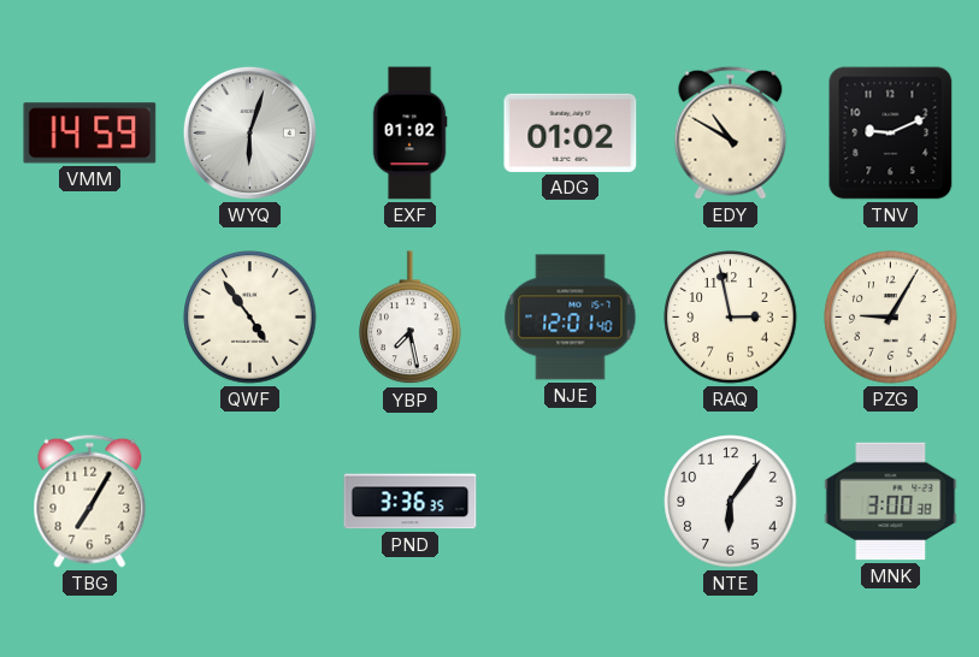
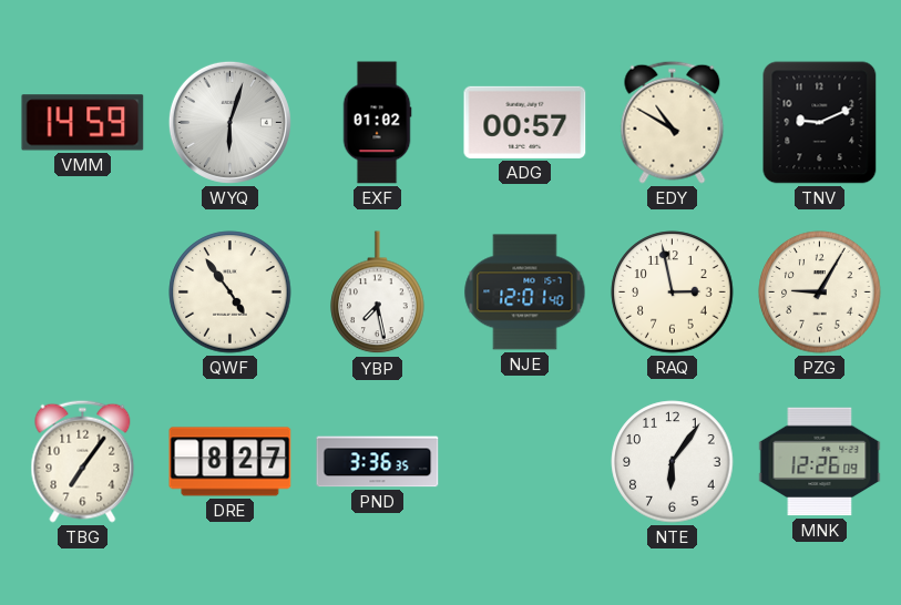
ADG: 01:02 -> 00:57
TBG: 7:05 -> 7:06
DRE: none -> 8:27
MNK: 3:00 -> 12:26
